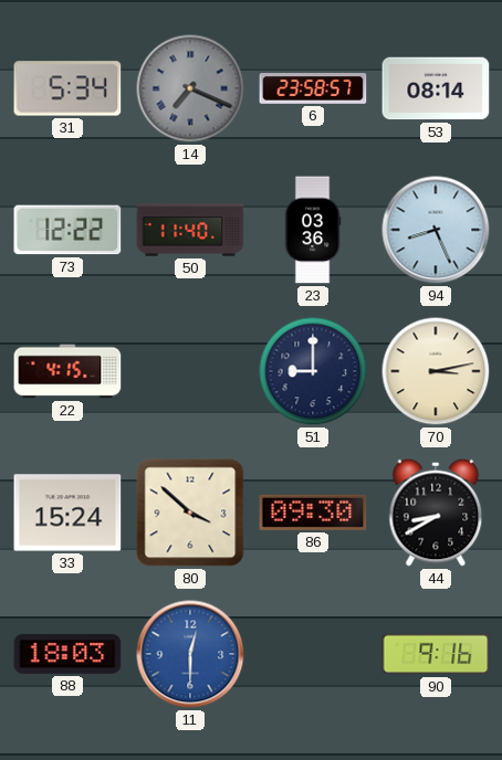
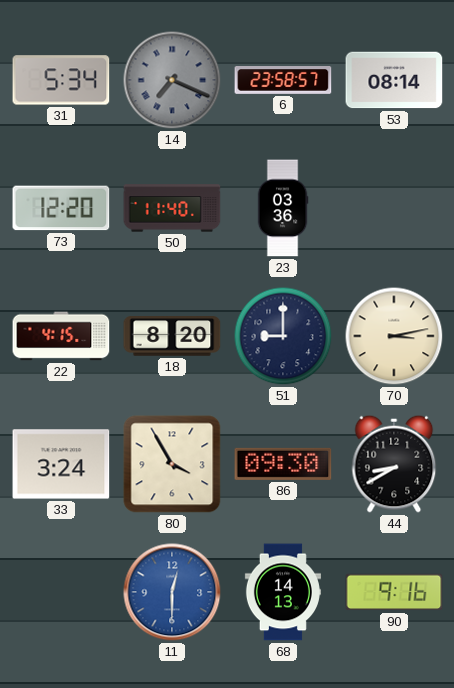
73: 12:22 -> 12:20
94: 8:26 -> none
18: none -> 8:20
33: 15:24 -> 3:24
80: 3:52 -> 3:55
88: 18:03 -> none
68: none -> 14:13
